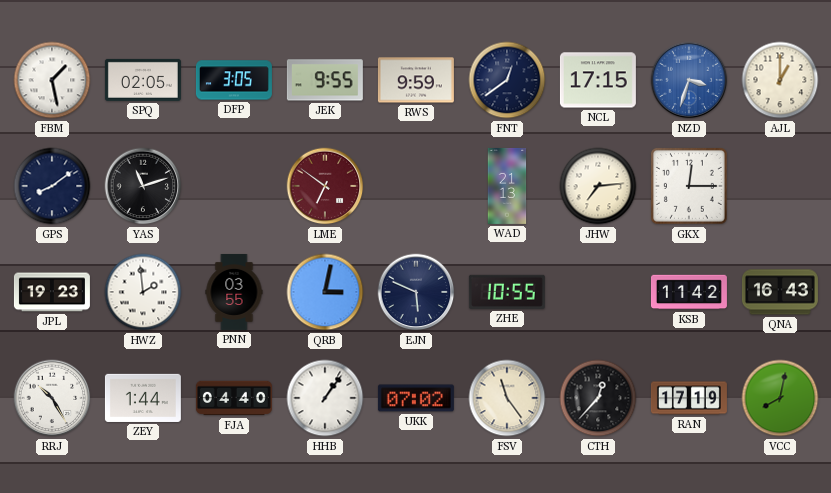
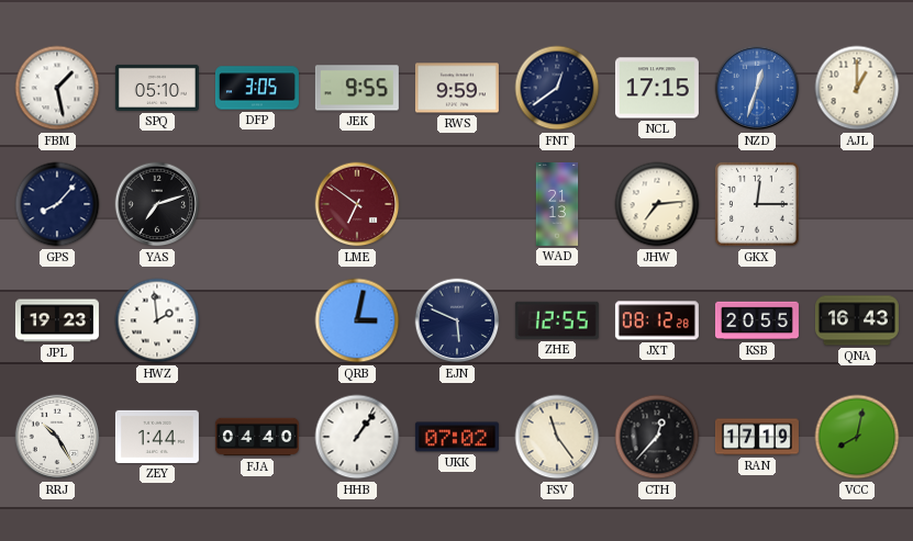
SPQ: 02:05 -> 05:10
NZD: 3:33 -> 12:33
GPS: 8:09 -> 8:07
YAS: 11:12 -> 7:12
PNN: 03:55 -> none
ZHE: 10:55 -> 12:55
JXT: none -> 08:12
KSB: 11:42 -> 20:55
